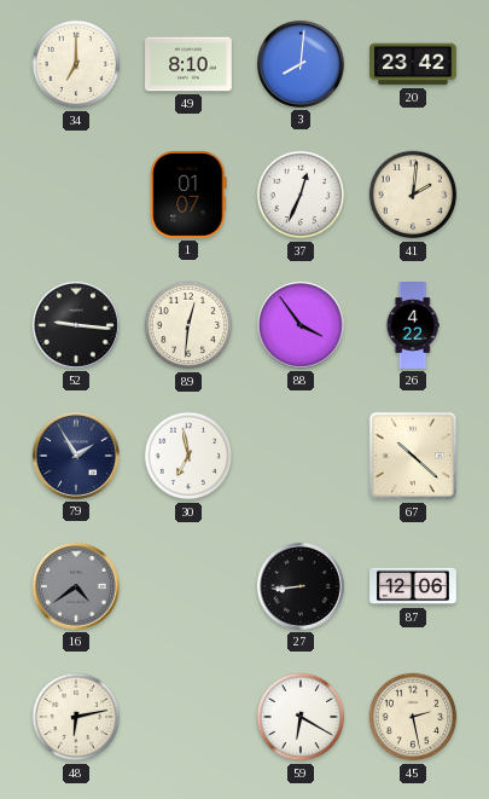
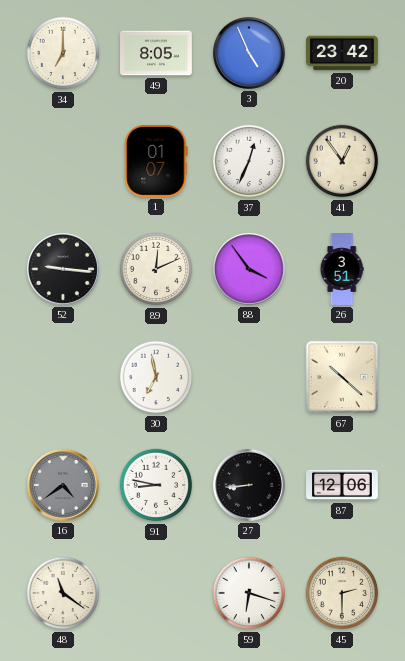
49: 8:10 -> 8:05
3: 8:01 -> 4:56
41: 2:01 -> 12:54
89: 12:31 -> 12:11
26: 4:22 -> 3:51
79: 1:55 -> none
91: none -> 8:47
48: 6:13 -> 11:21
59: 6:20 -> 6:18
45: 2:28 -> 2:30
